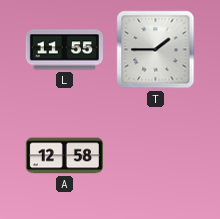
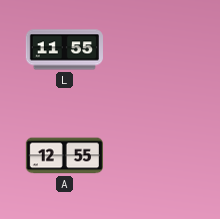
T: 1:45 -> none
A: 12:58 -> 12:55
